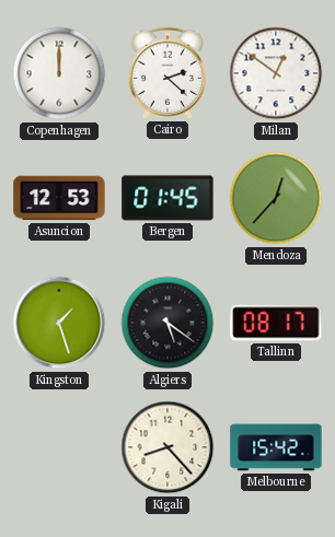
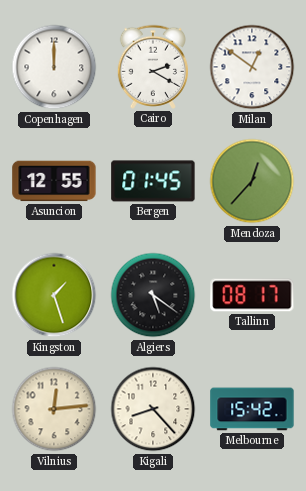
Cairo: 2:22 -> 2:20
Asuncion: 12:53 -> 12:55
Vilnius: none -> 12:14
